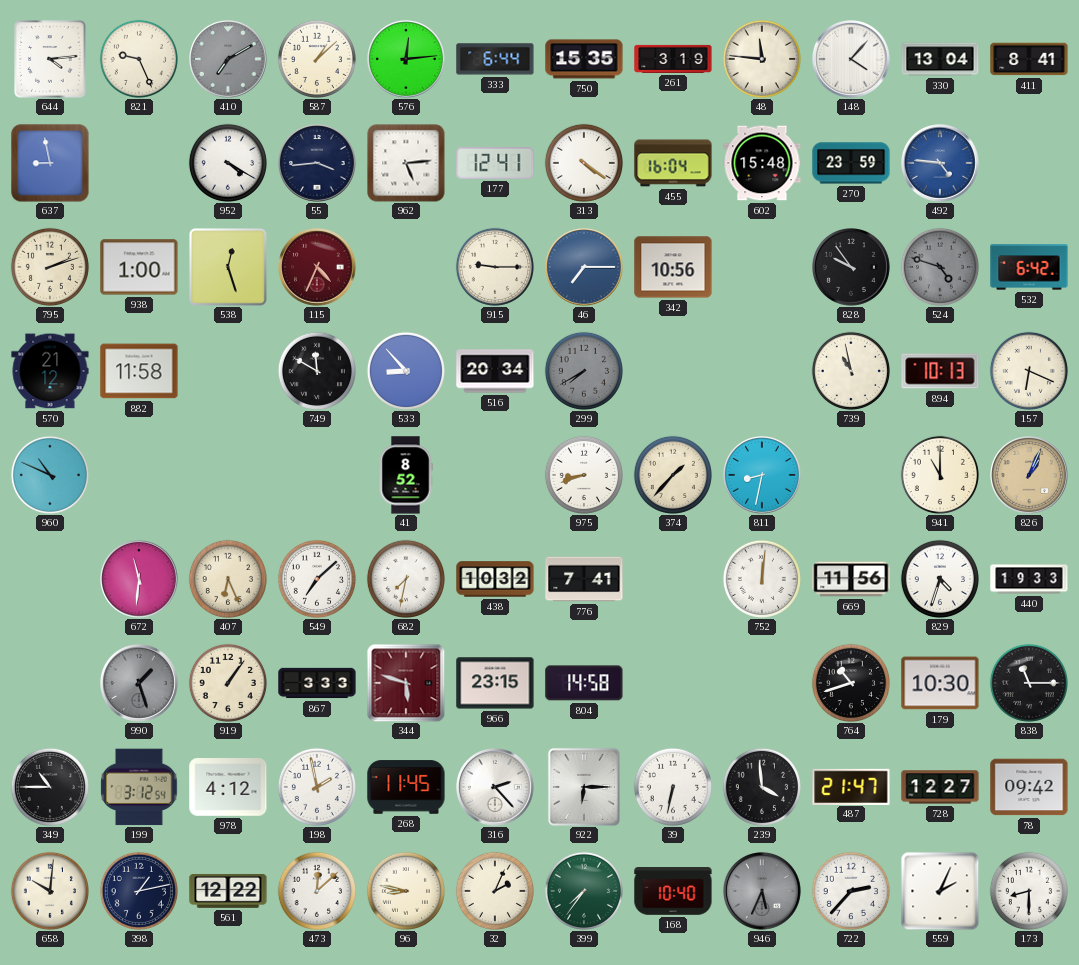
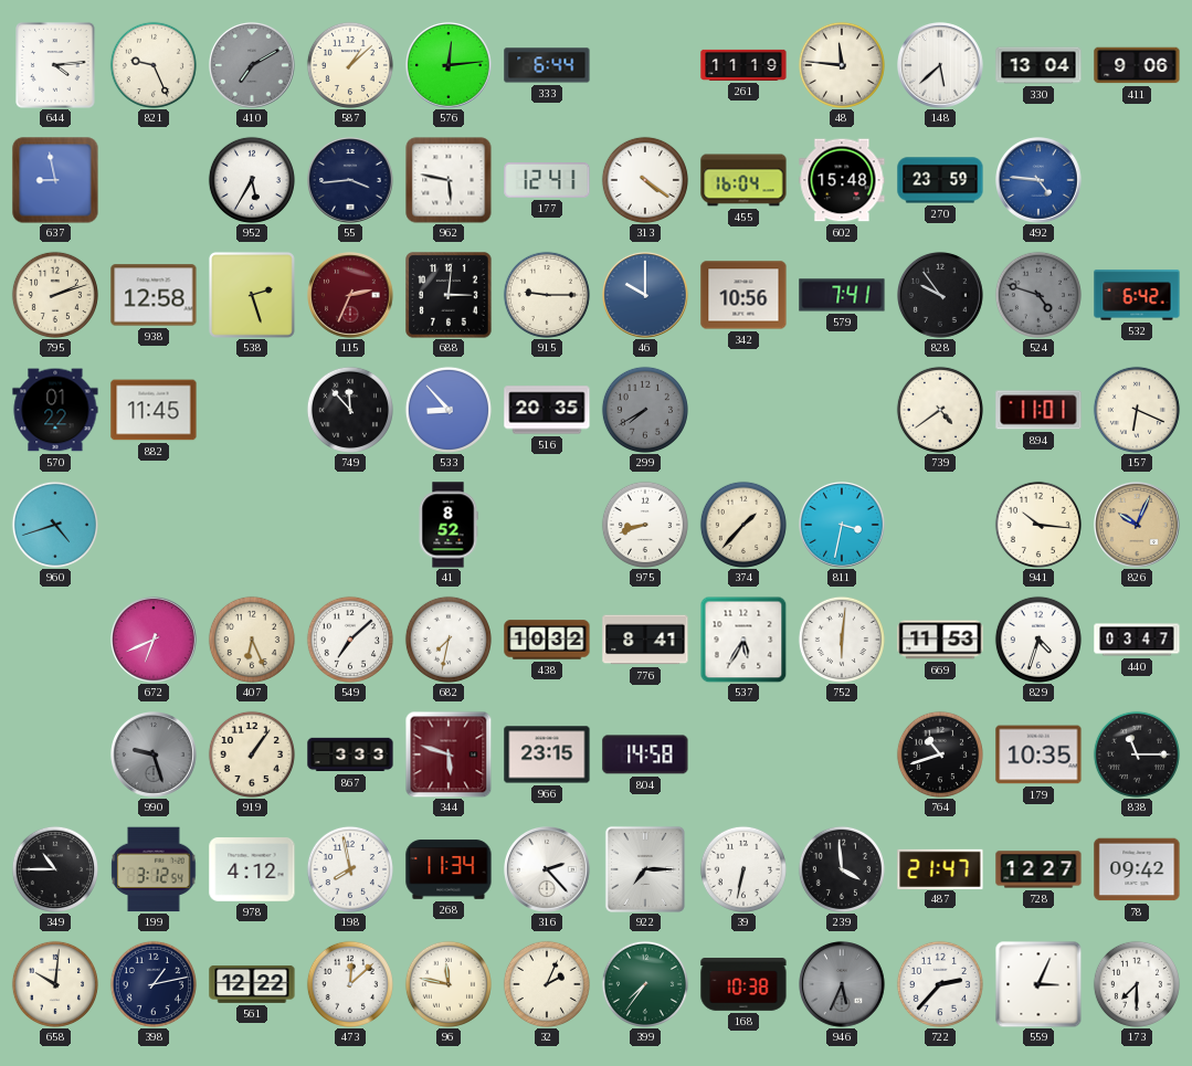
750: 15:35 -> none
261: 3:19 -> 11:19
148: 4:07 -> 5:38
411: 8:41 -> 9:06
952: 4:20 -> 5:35
962: 5:14 -> 5:47
938: 1:00 -> 12:58
538: 12:27 -> 2:27
115: 4:34 -> 2:34
688: none -> 3:01
46: 7:15 -> 10:00
579: none -> 7:41
570: 21:12 -> 01:22
882: 11:58 -> 11:45
749: 11:50 -> 11:53
516: 20:34 -> 20:35
739: 10:58 -> 4:39
894: 10:13 -> 11:01
960: 10:49 -> 4:42
811: 8:32 -> 3:32
941: 11:00 -> 10:16
826: 1:04 -> 10:04
672: 11:31 -> 6:41
776: 7:41 -> 8:41
537: none -> 5:35
752: 12:01 -> 6:01
669: 11:56 -> 11:53
440: 19:33 -> 03:47
990: 1:27 -> 9:27
179: 10:30 -> 10:35
198: 1:58 -> 7:58
268: 11:45 -> 11:34
922: 6:15 -> 7:15
96: 8:47 -> 11:47
168: 10:40 -> 10:38
559: 2:04 -> 3:04
173: 8:30 -> 7:30
